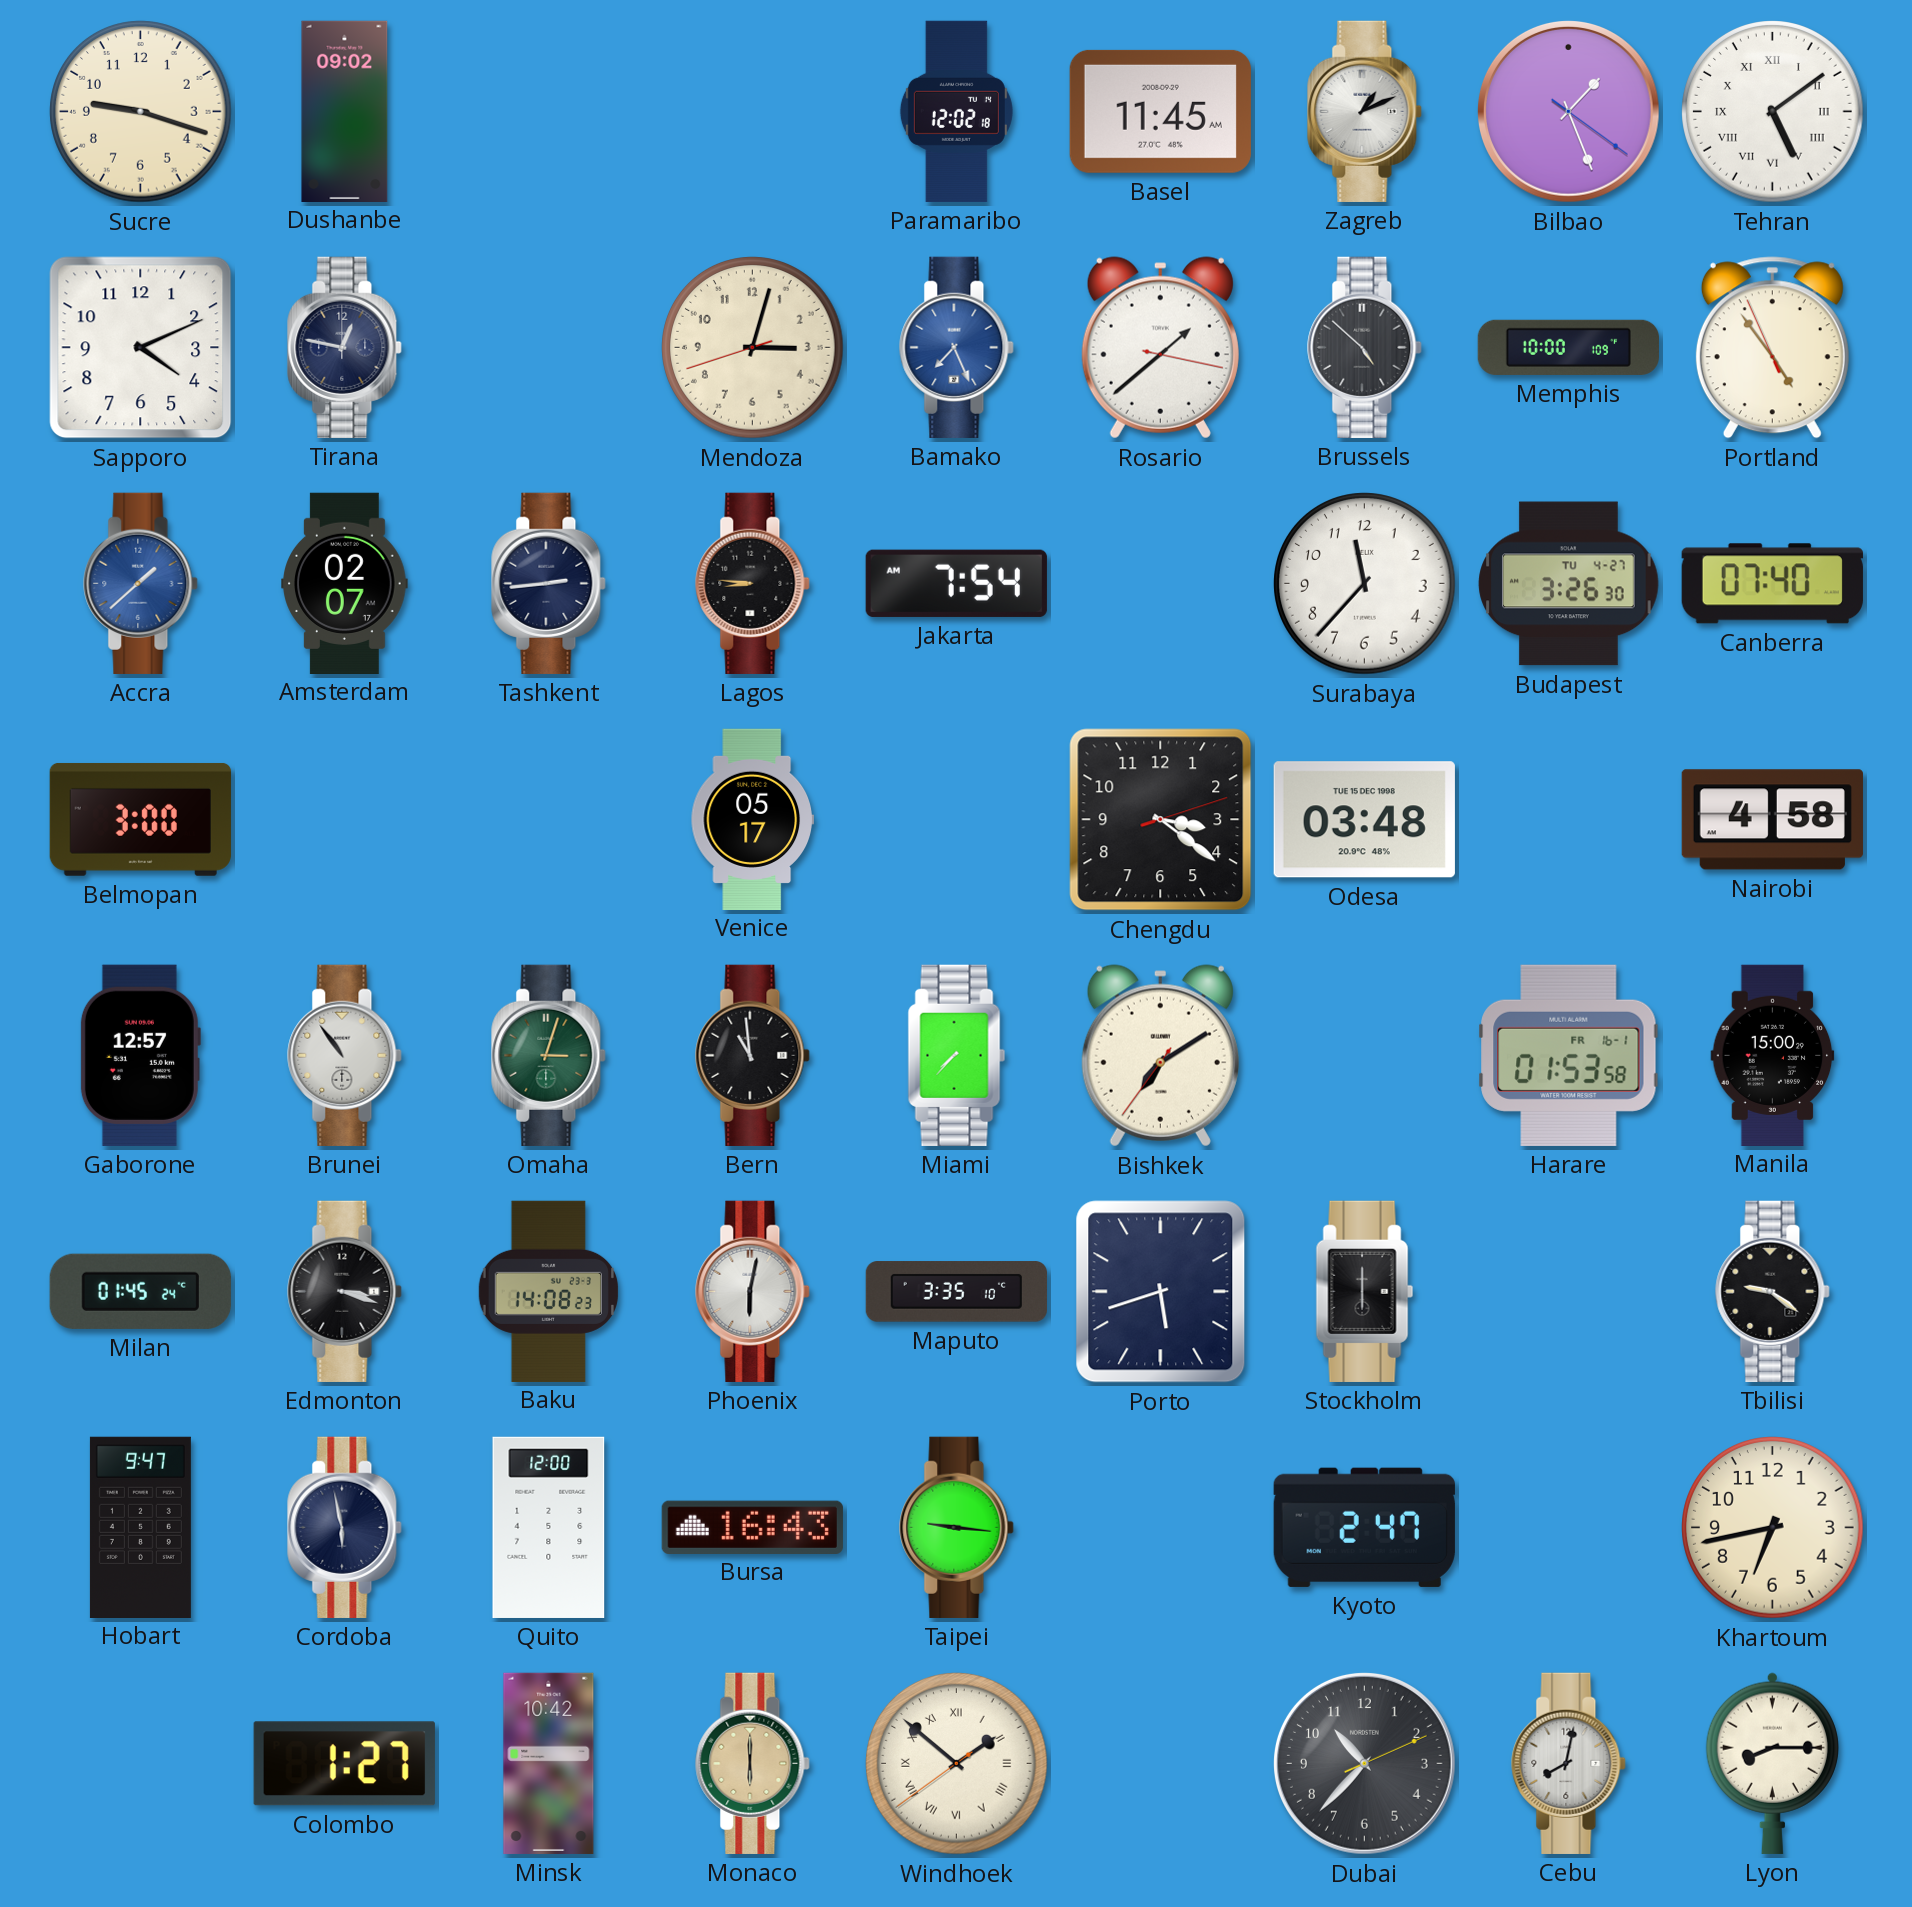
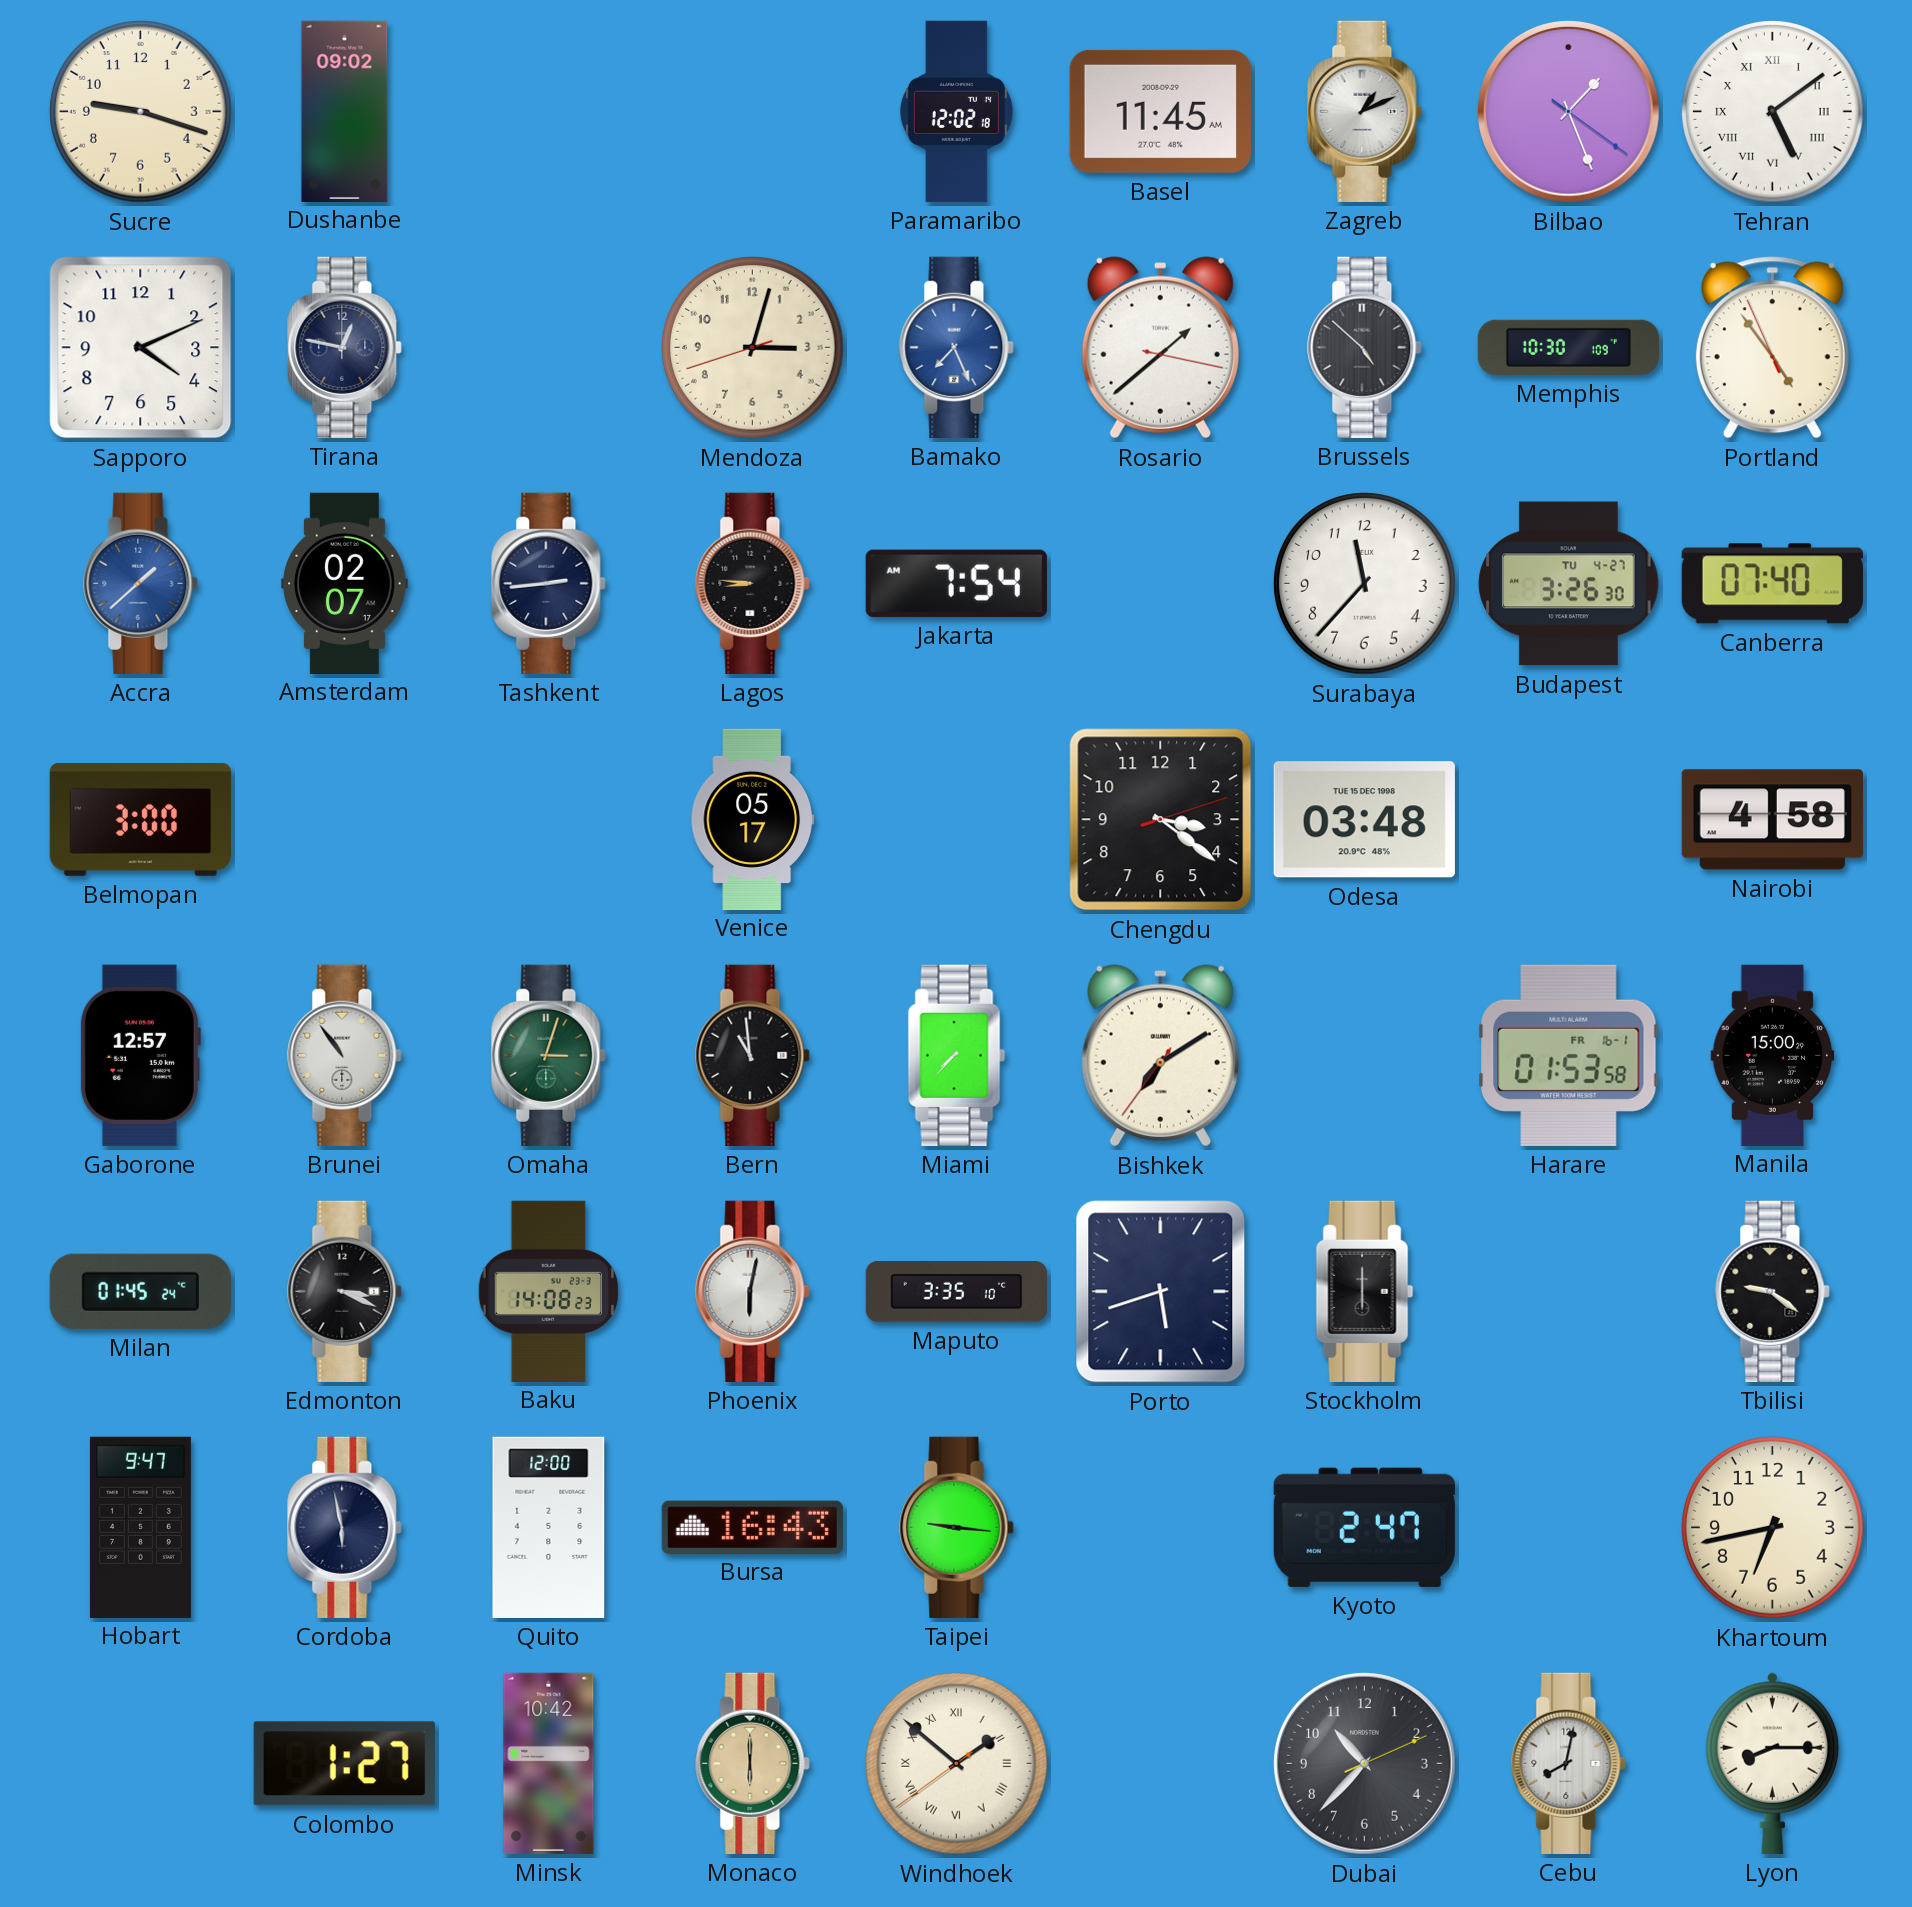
Memphis: 10:00 -> 10:30
Edmonton: 3:18 -> 3:19
